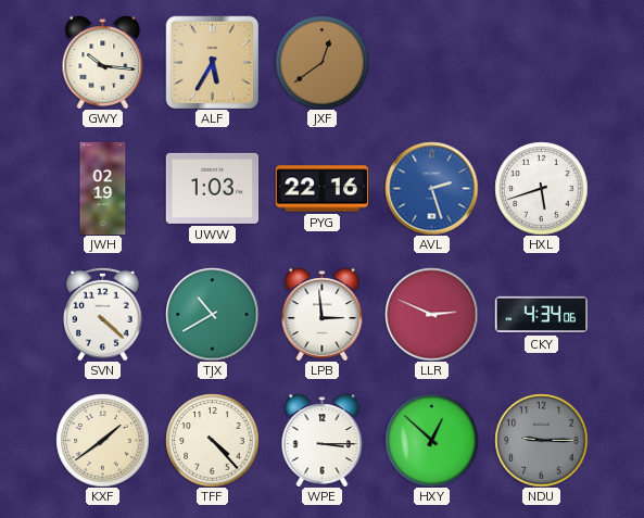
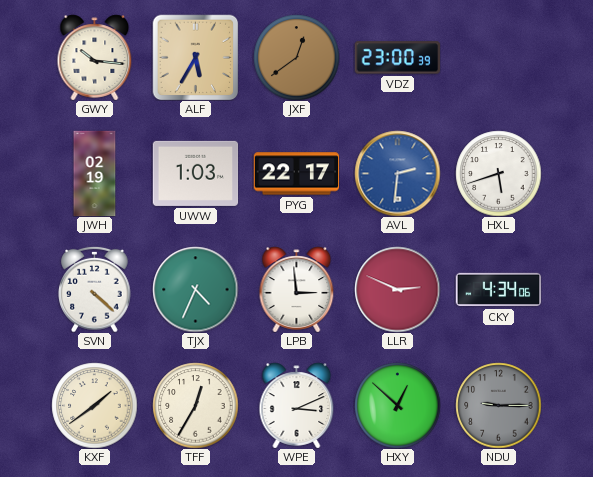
VDZ: none -> 23:00
PYG: 22:16 -> 22:17
AVL: 2:27 -> 2:31
TJX: 10:40 -> 4:34
TFF: 4:23 -> 12:35
WPE: 3:15 -> 3:11
